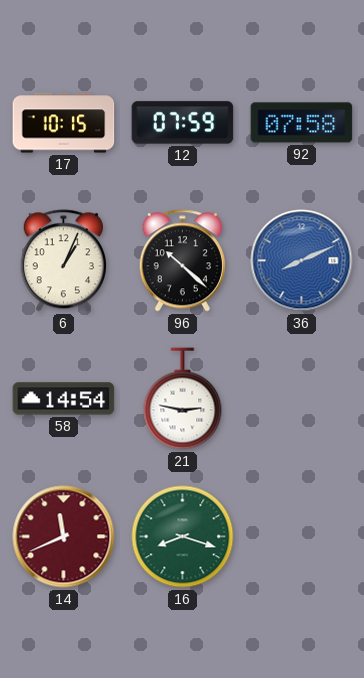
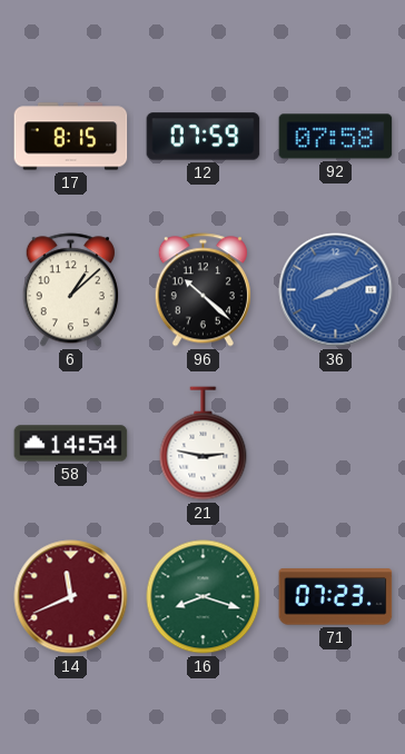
17: 10:15 -> 8:15
6: 1:04 -> 1:08
71: none -> 07:23
